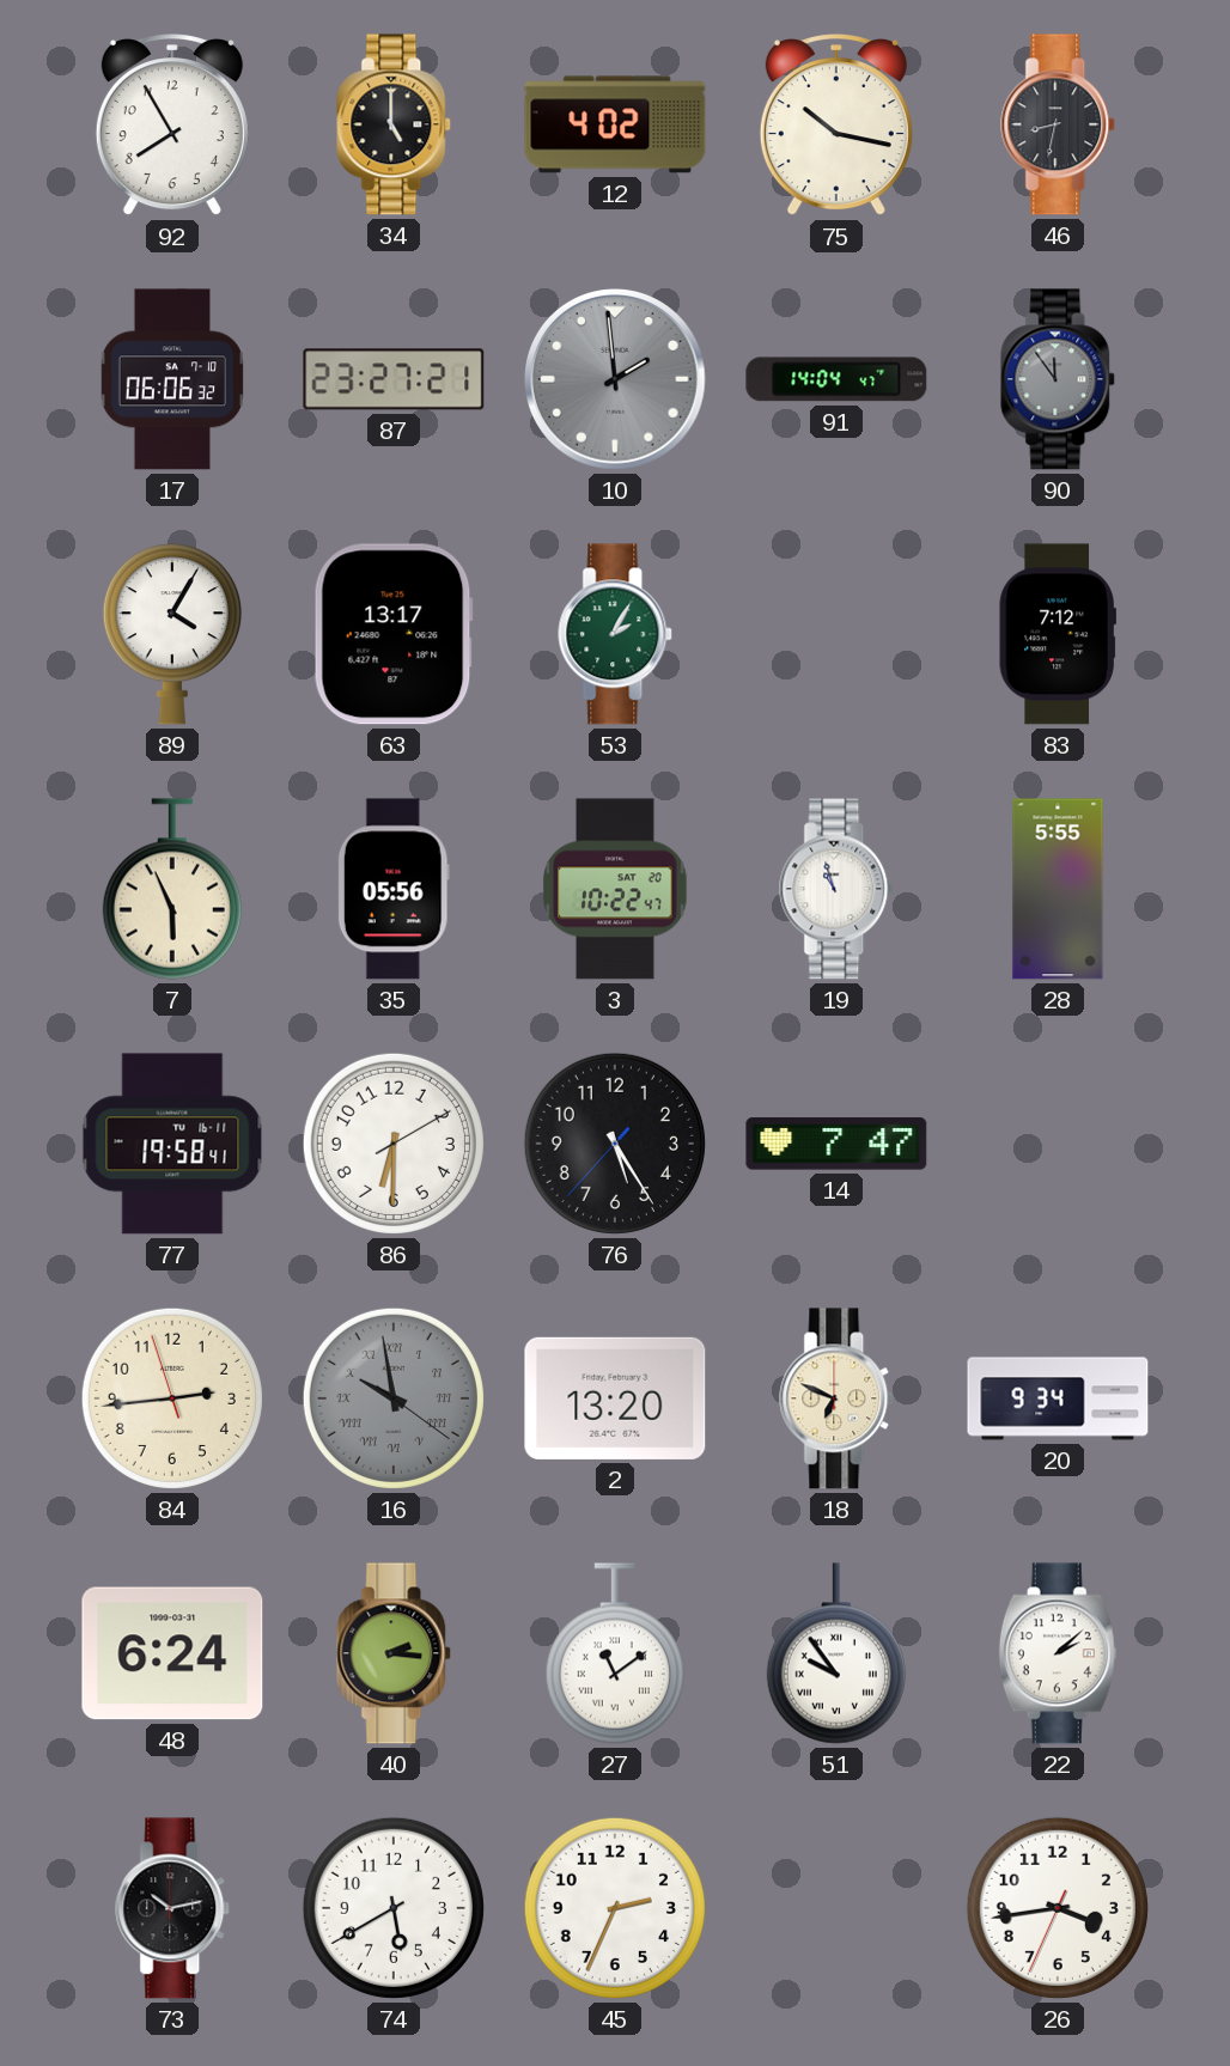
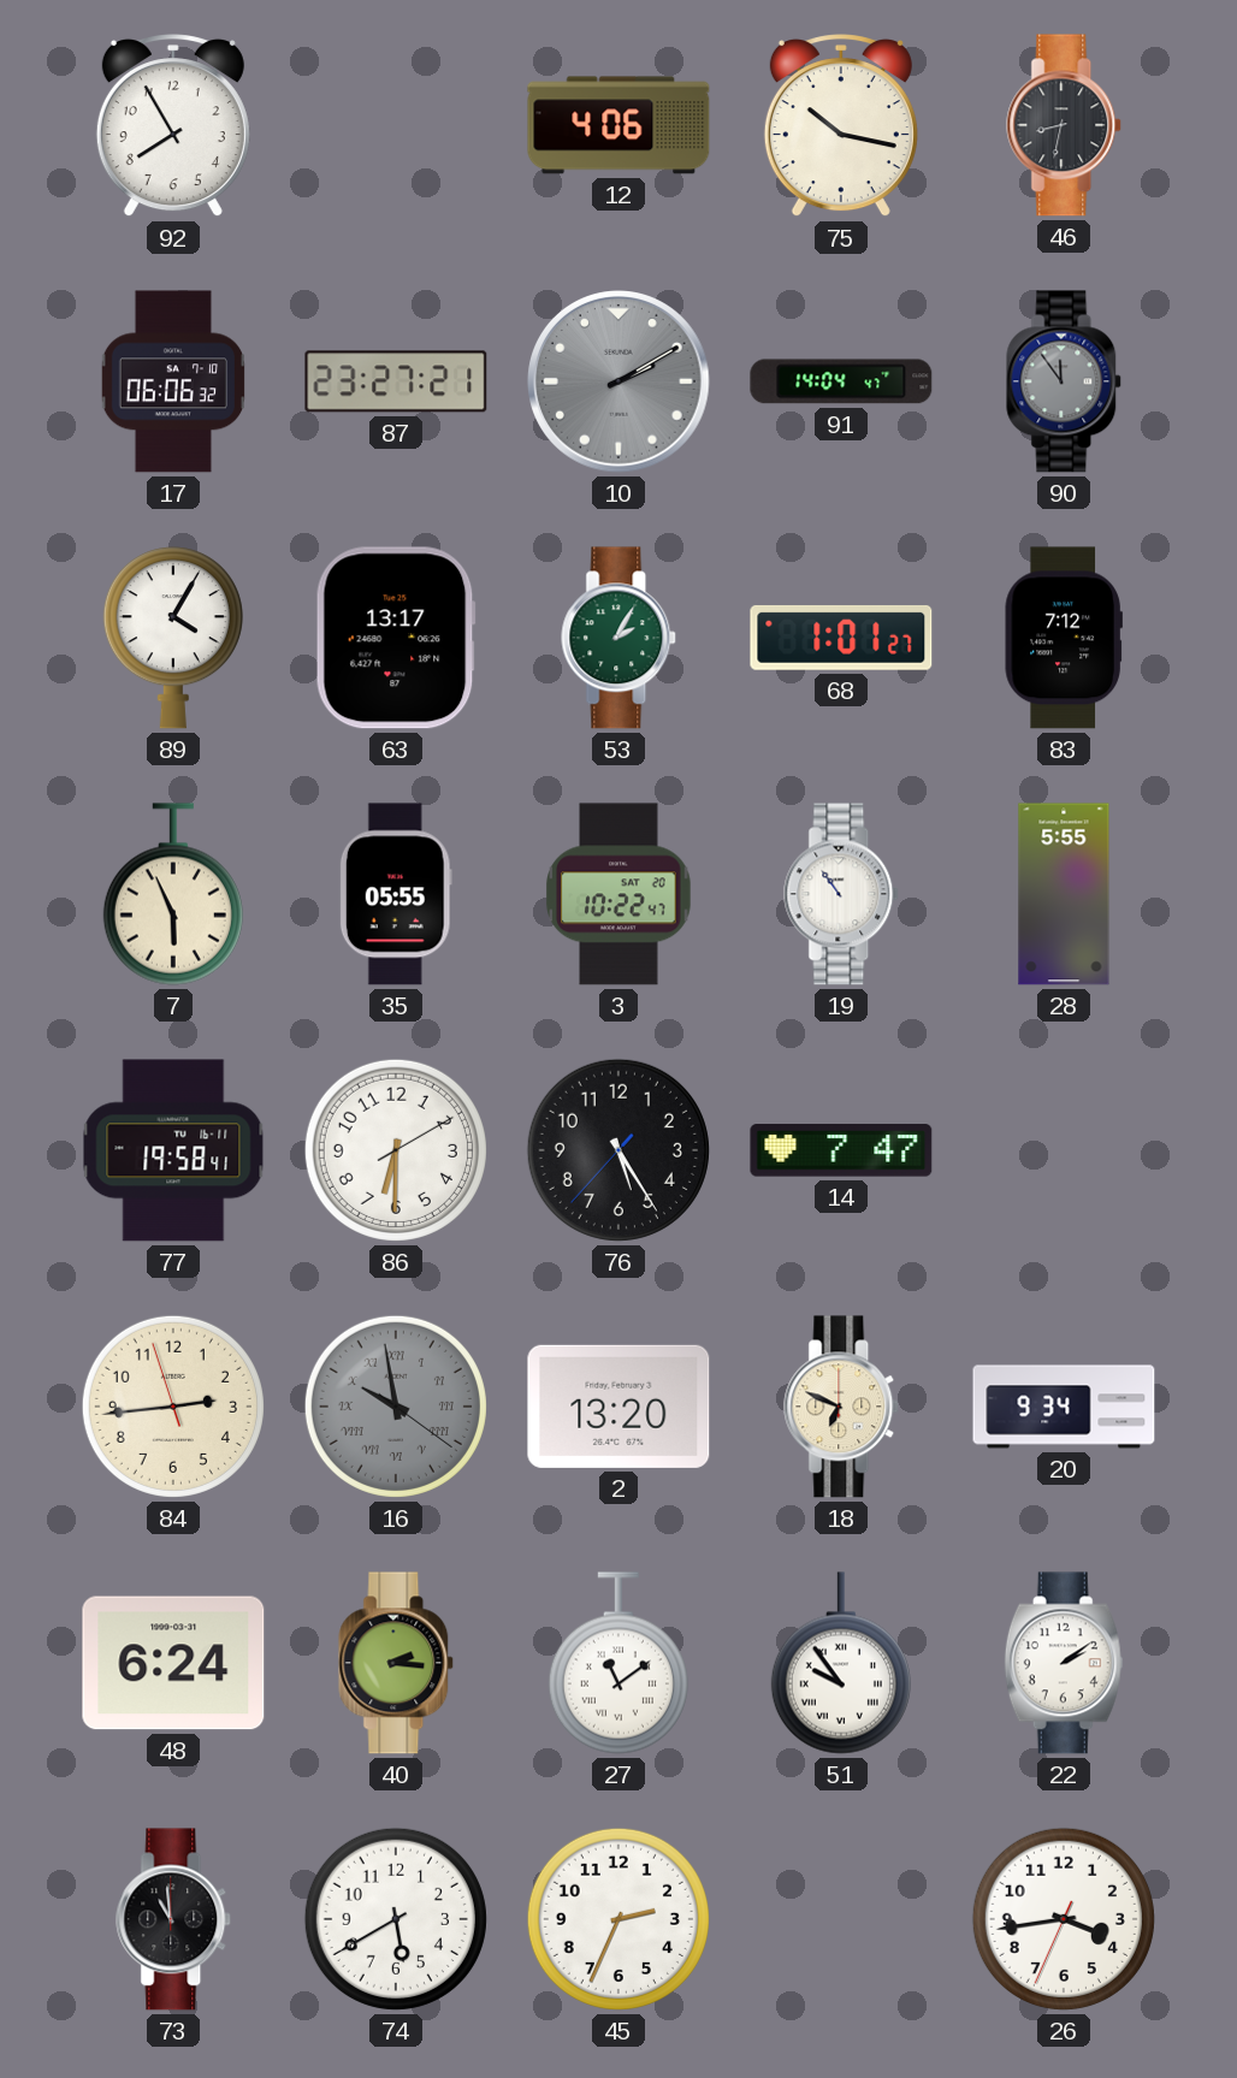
34: 5:00 -> none
12: 4:02 -> 4:06
10: 1:59 -> 2:10
68: none -> 1:01
35: 05:56 -> 05:55
19: 10:57 -> 10:54
22: 2:08 -> 2:09
73: 10:13 -> 10:59
